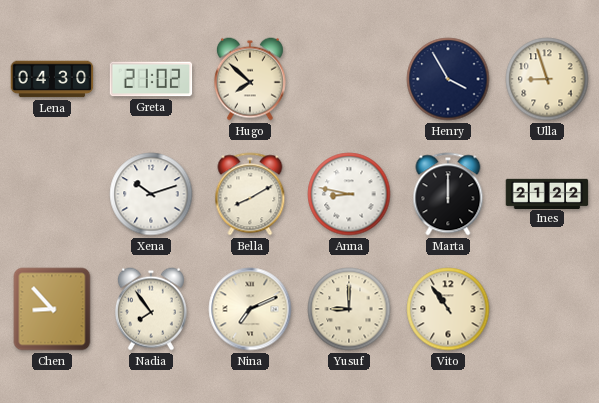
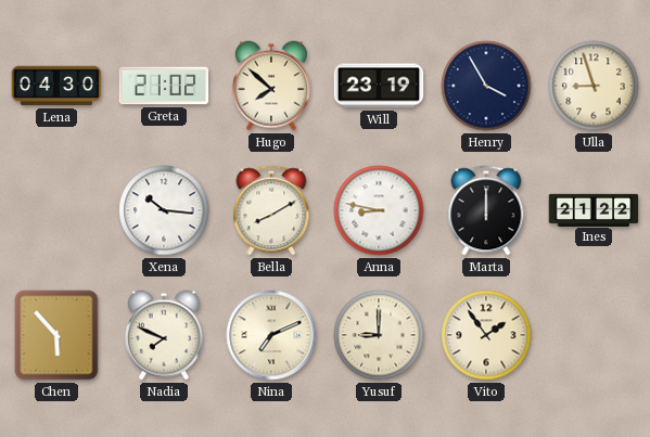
Will: none -> 23:19
Xena: 10:12 -> 10:16
Chen: 8:53 -> 5:53
Nadia: 7:54 -> 7:49
Vito: 10:54 -> 1:54
